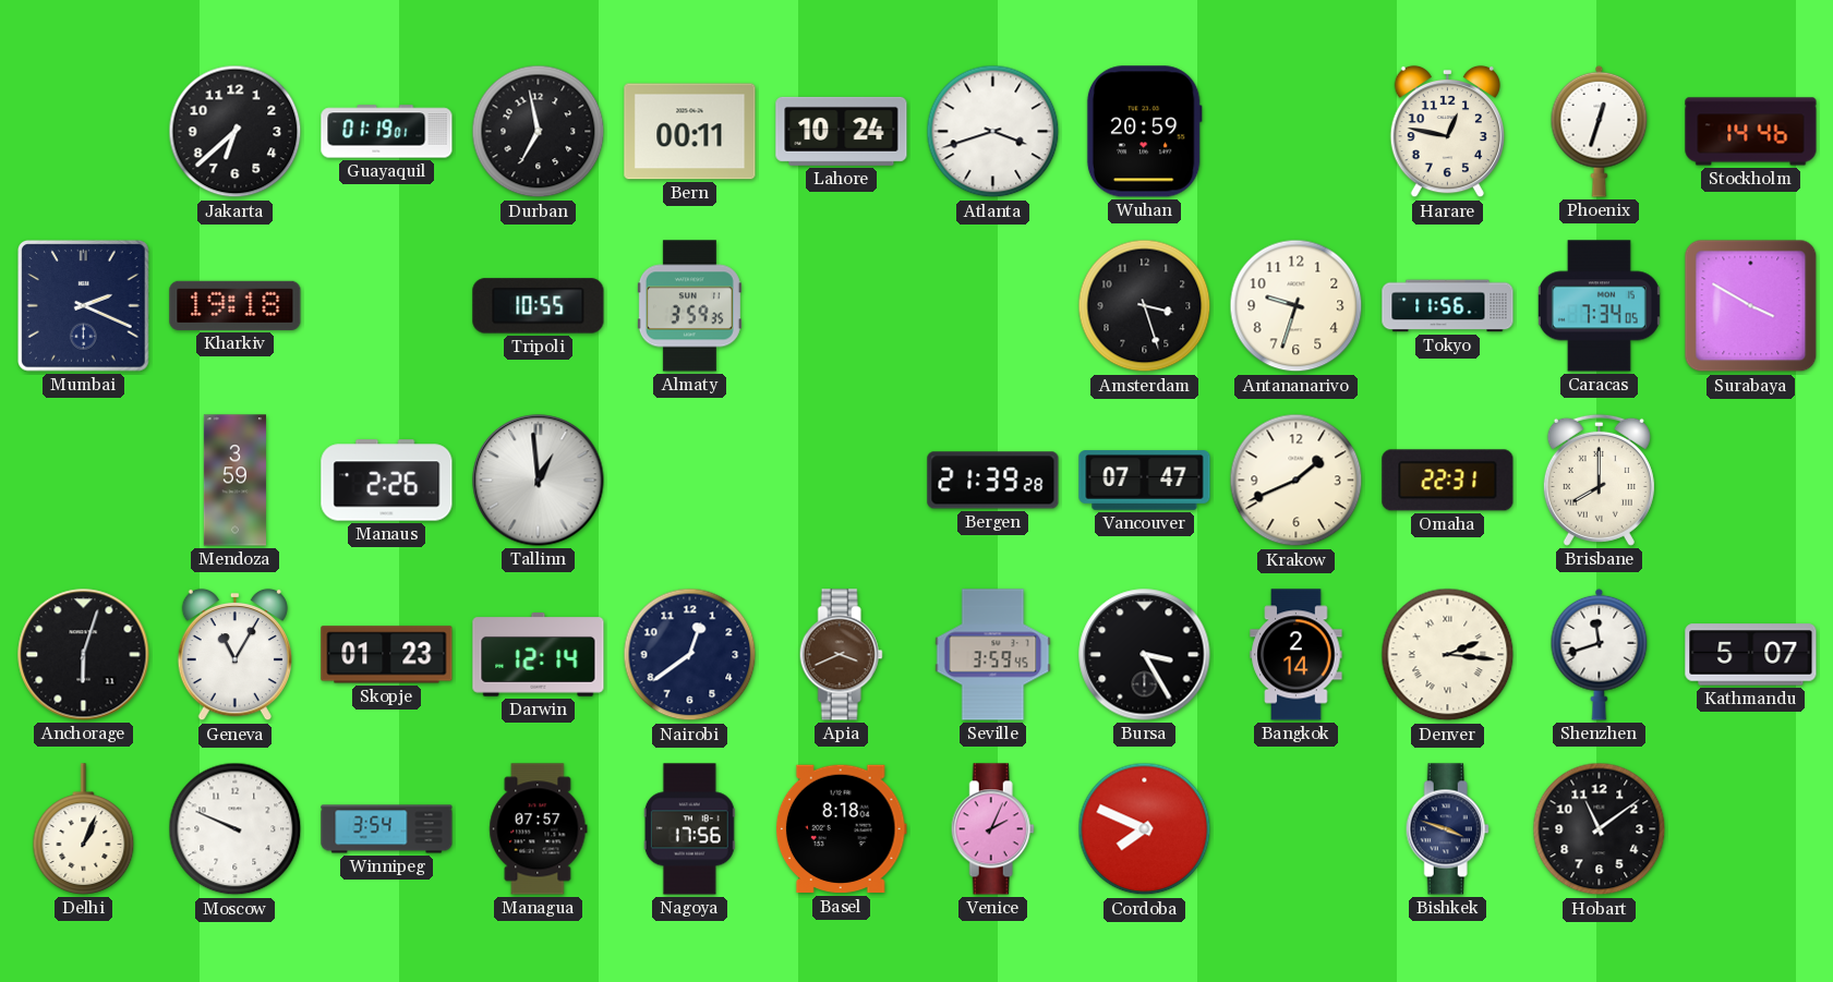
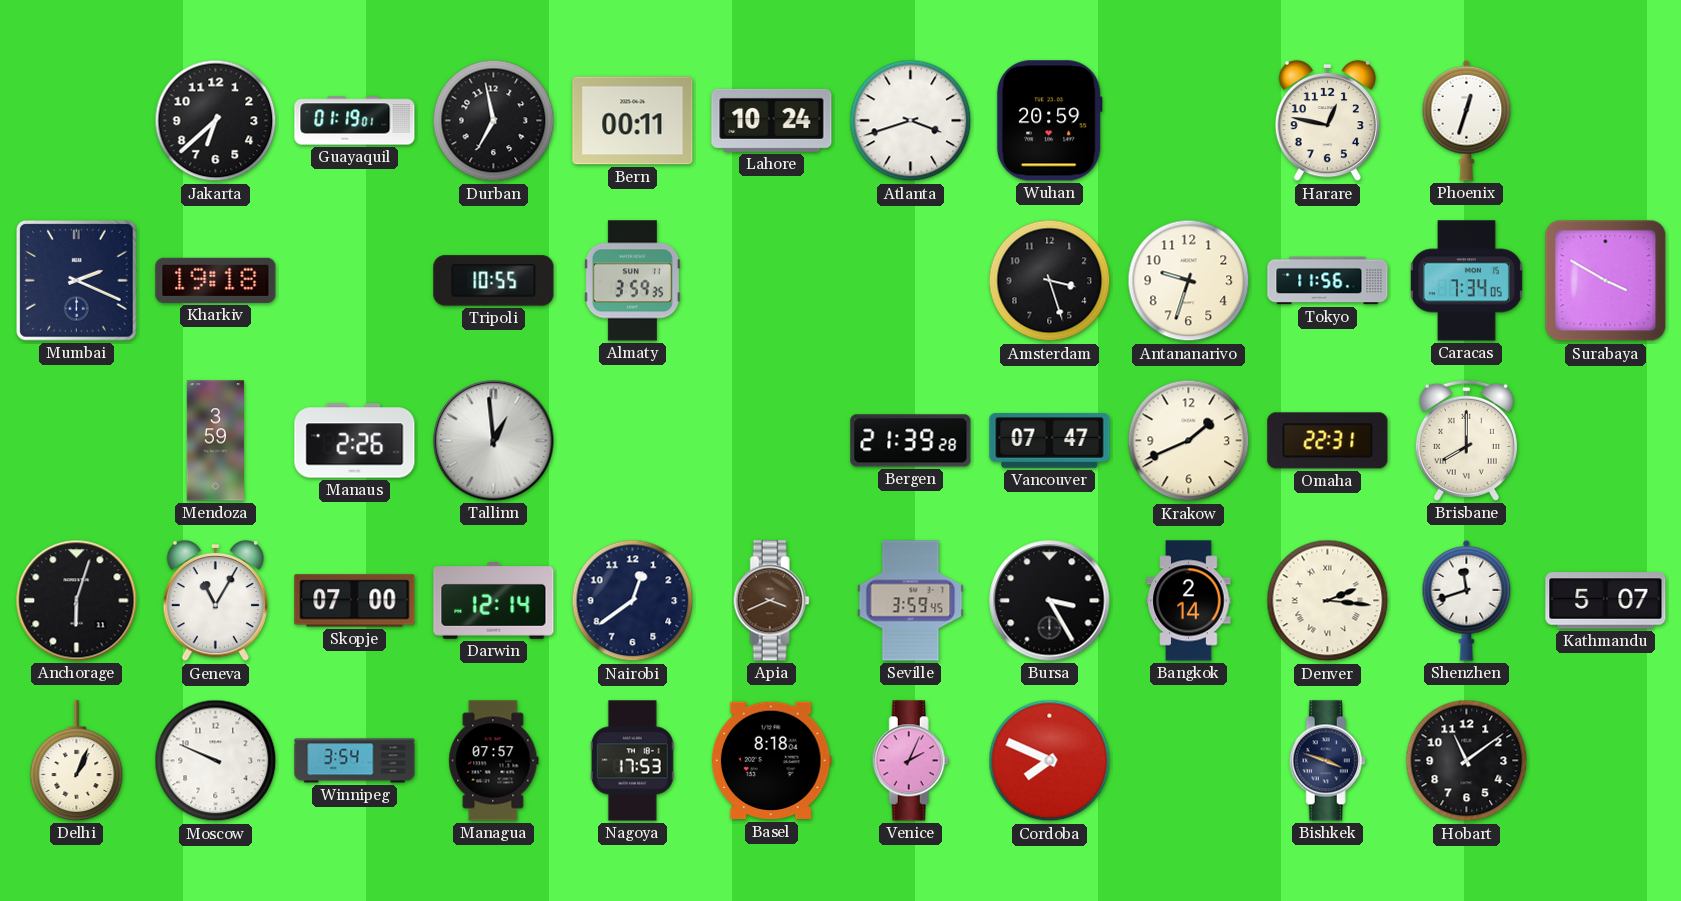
Stockholm: 14:46 -> none
Skopje: 01:23 -> 07:00
Nagoya: 17:56 -> 17:53
